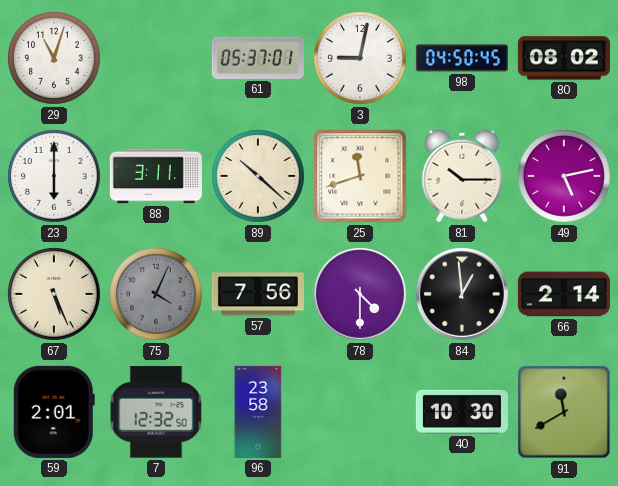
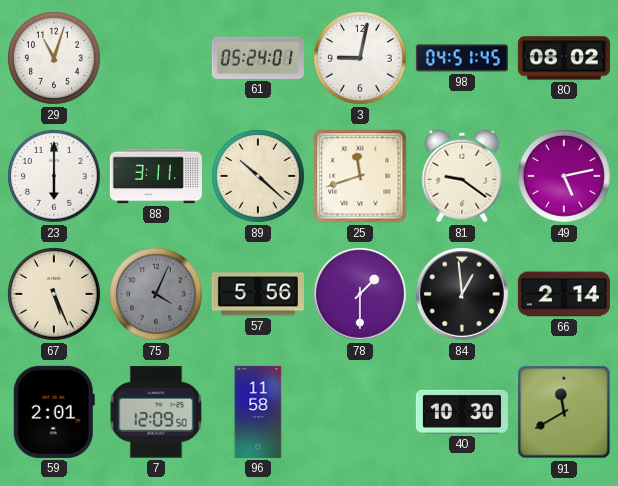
61: 05:37 -> 05:24
98: 04:50 -> 04:51
81: 10:15 -> 9:21
57: 7:56 -> 5:56
78: 4:30 -> 1:30
7: 12:32 -> 12:09
96: 23:58 -> 11:58
